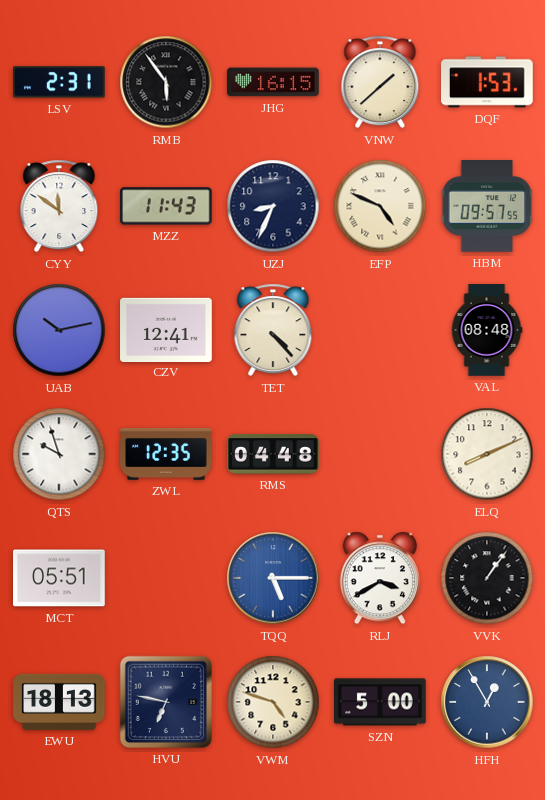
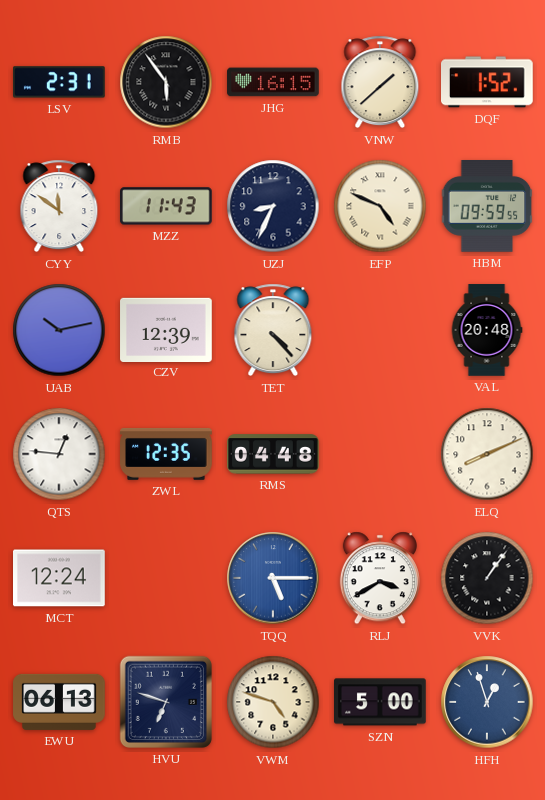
DQF: 1:53 -> 1:52
HBM: 09:57 -> 09:59
CZV: 12:41 -> 12:39
VAL: 08:48 -> 20:48
QTS: 9:57 -> 12:46
MCT: 05:51 -> 12:24
EWU: 18:13 -> 06:13
HVU: 6:47 -> 6:48
HFH: 12:55 -> 12:57
